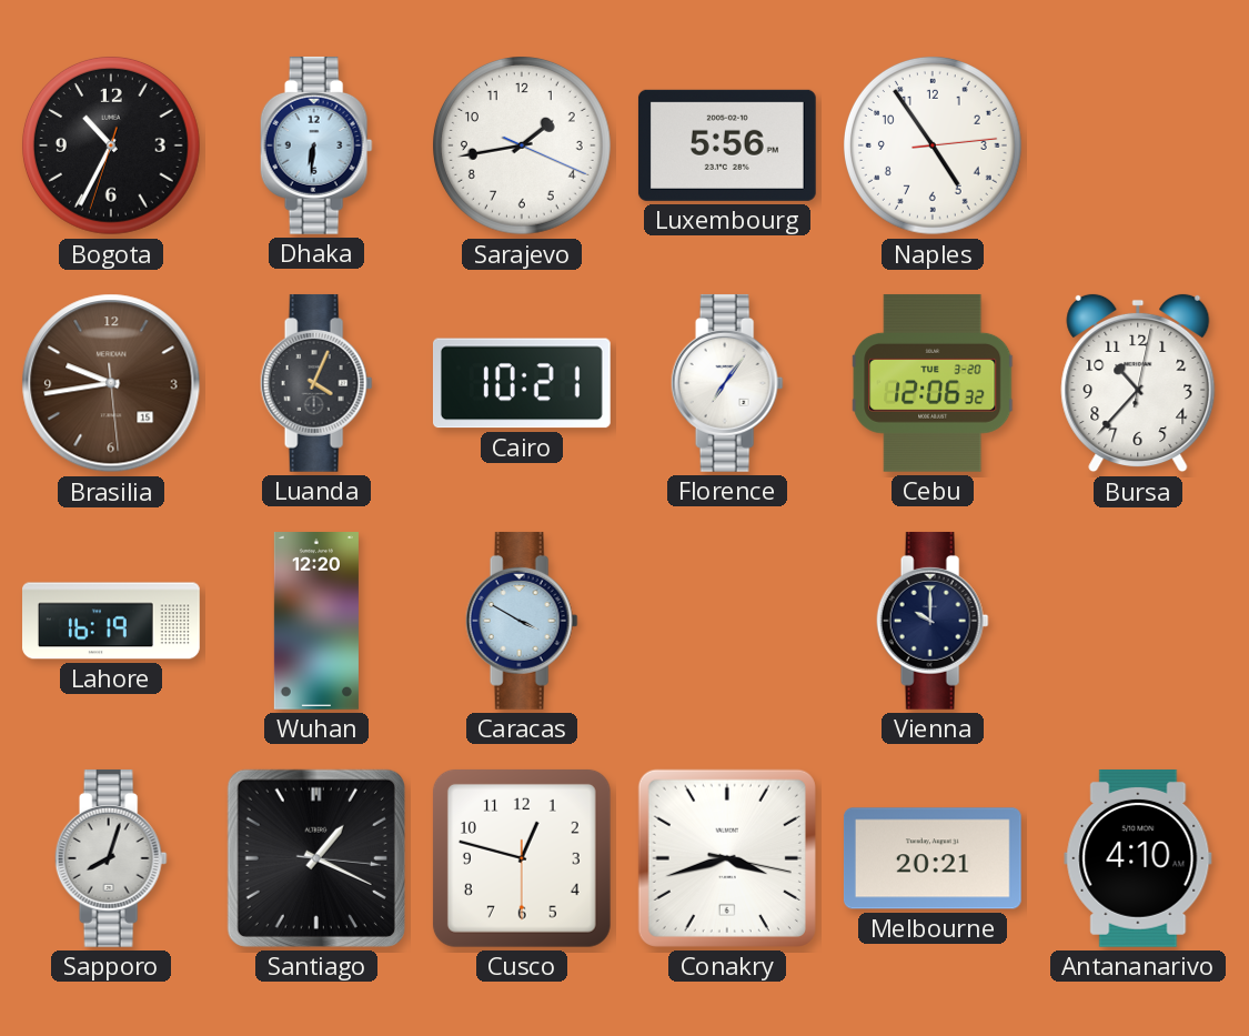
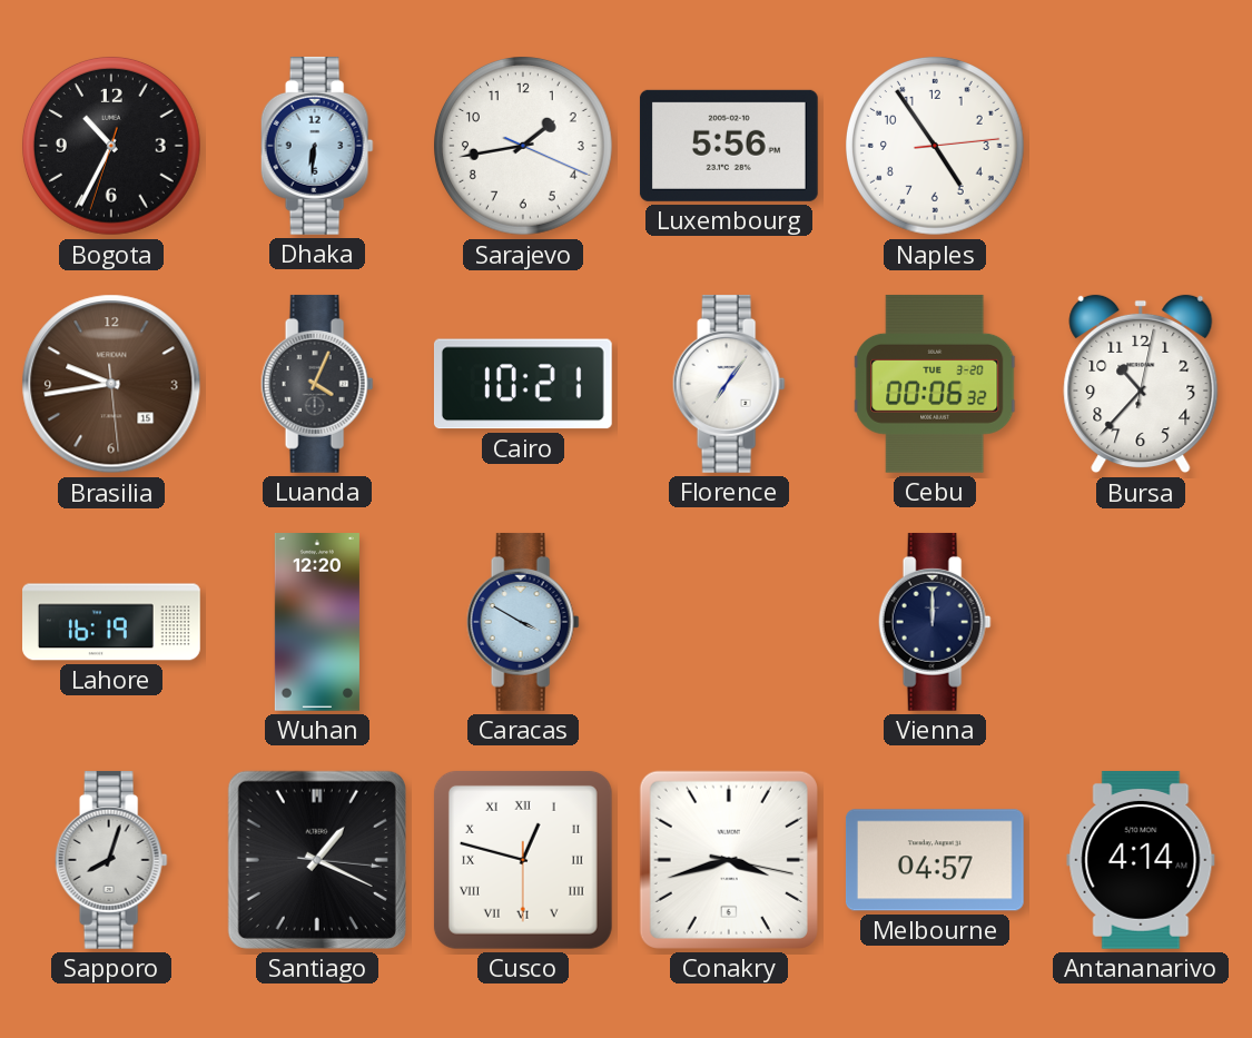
Cebu: 12:06 -> 00:06
Vienna: 10:00 -> 12:00
Cusco numerals: Arabic -> Roman
Melbourne: 20:21 -> 04:57
Antananarivo: 4:10 -> 4:14
